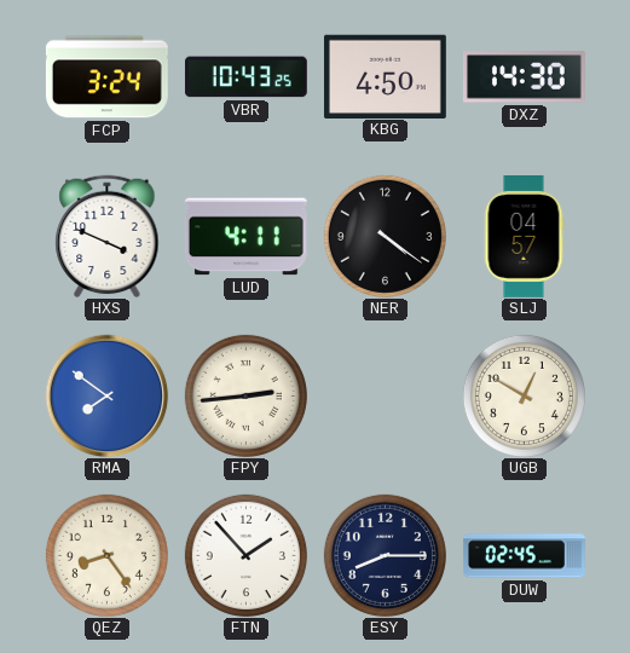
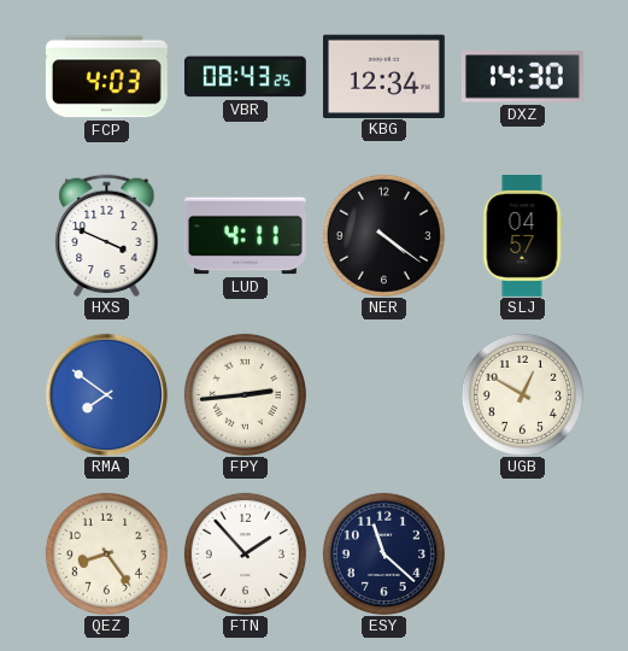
FCP: 3:24 -> 4:03
VBR: 10:43 -> 08:43
KBG: 4:50 -> 12:34
ESY: 8:15 -> 11:22
DUW: 02:45 -> none
